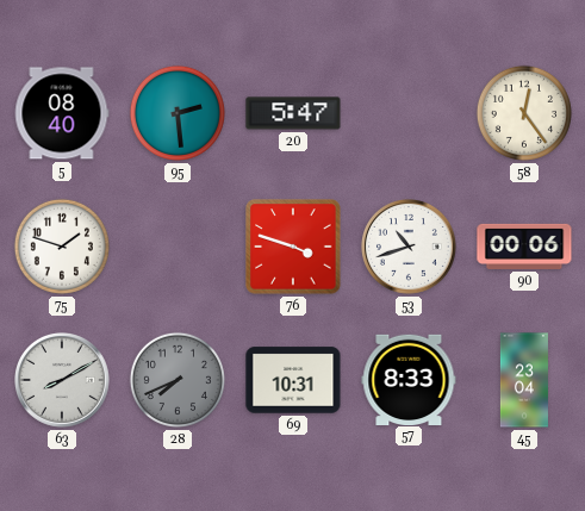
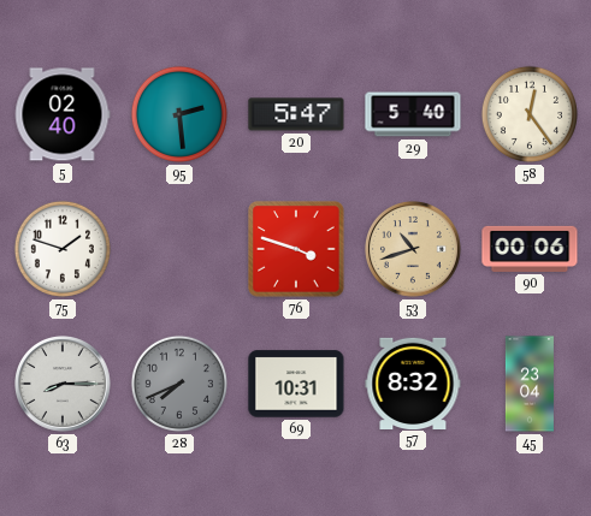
5: 08:40 -> 02:40
29: none -> 5:40
53 dial: white -> champagne
63: 8:10 -> 8:15
57: 8:33 -> 8:32
